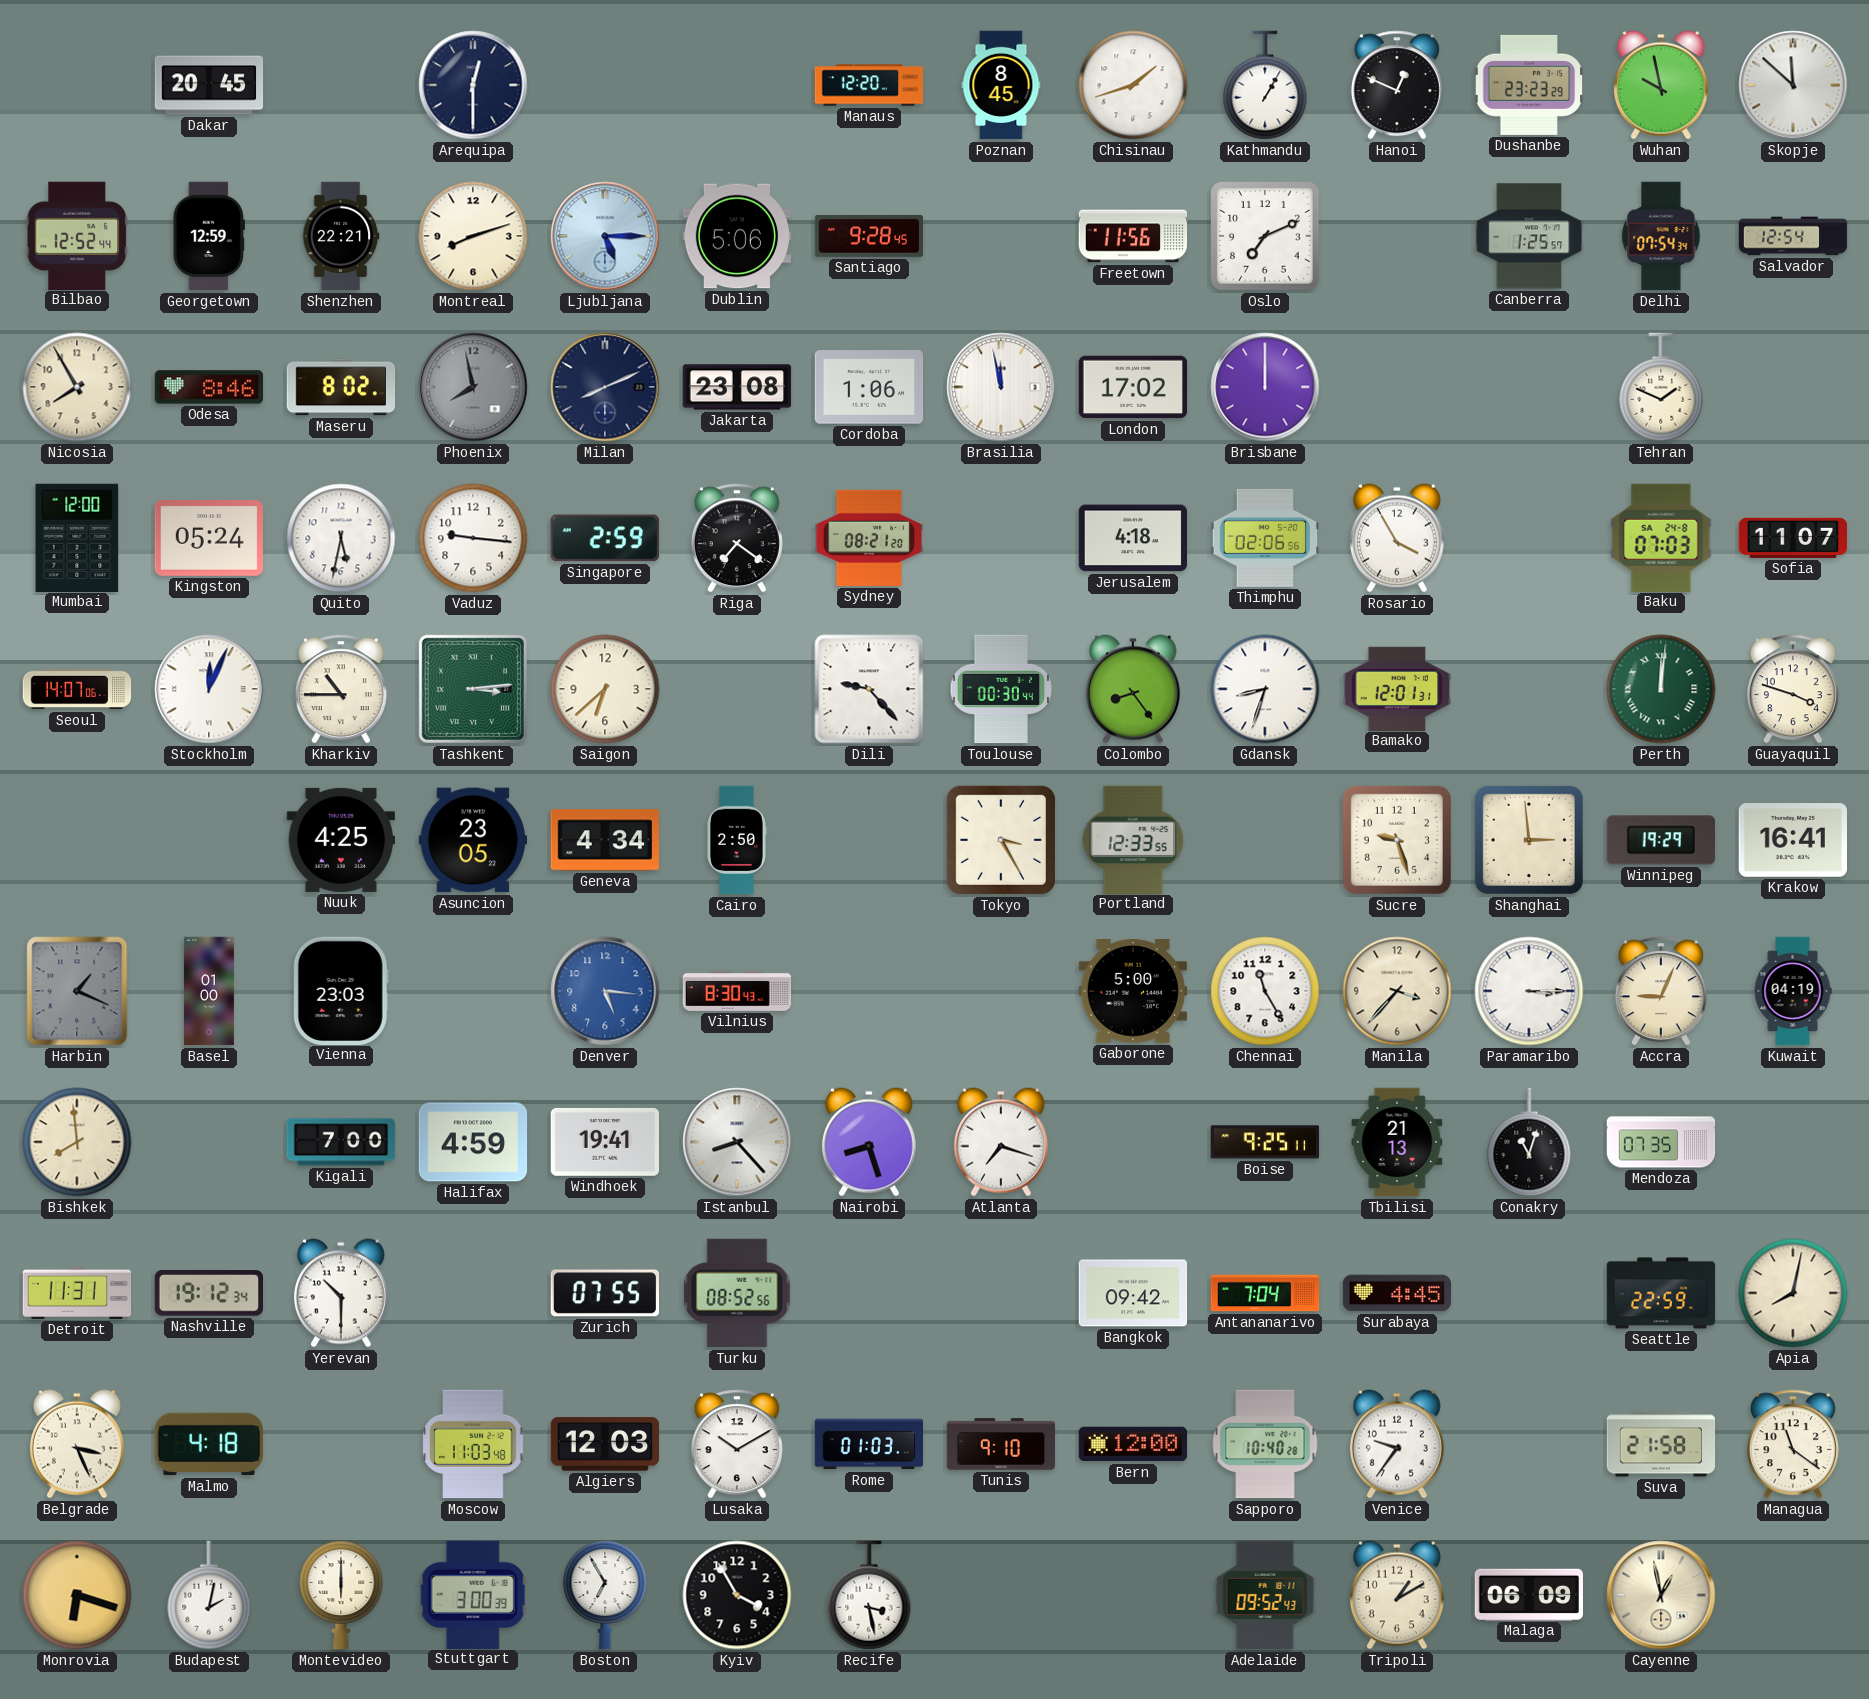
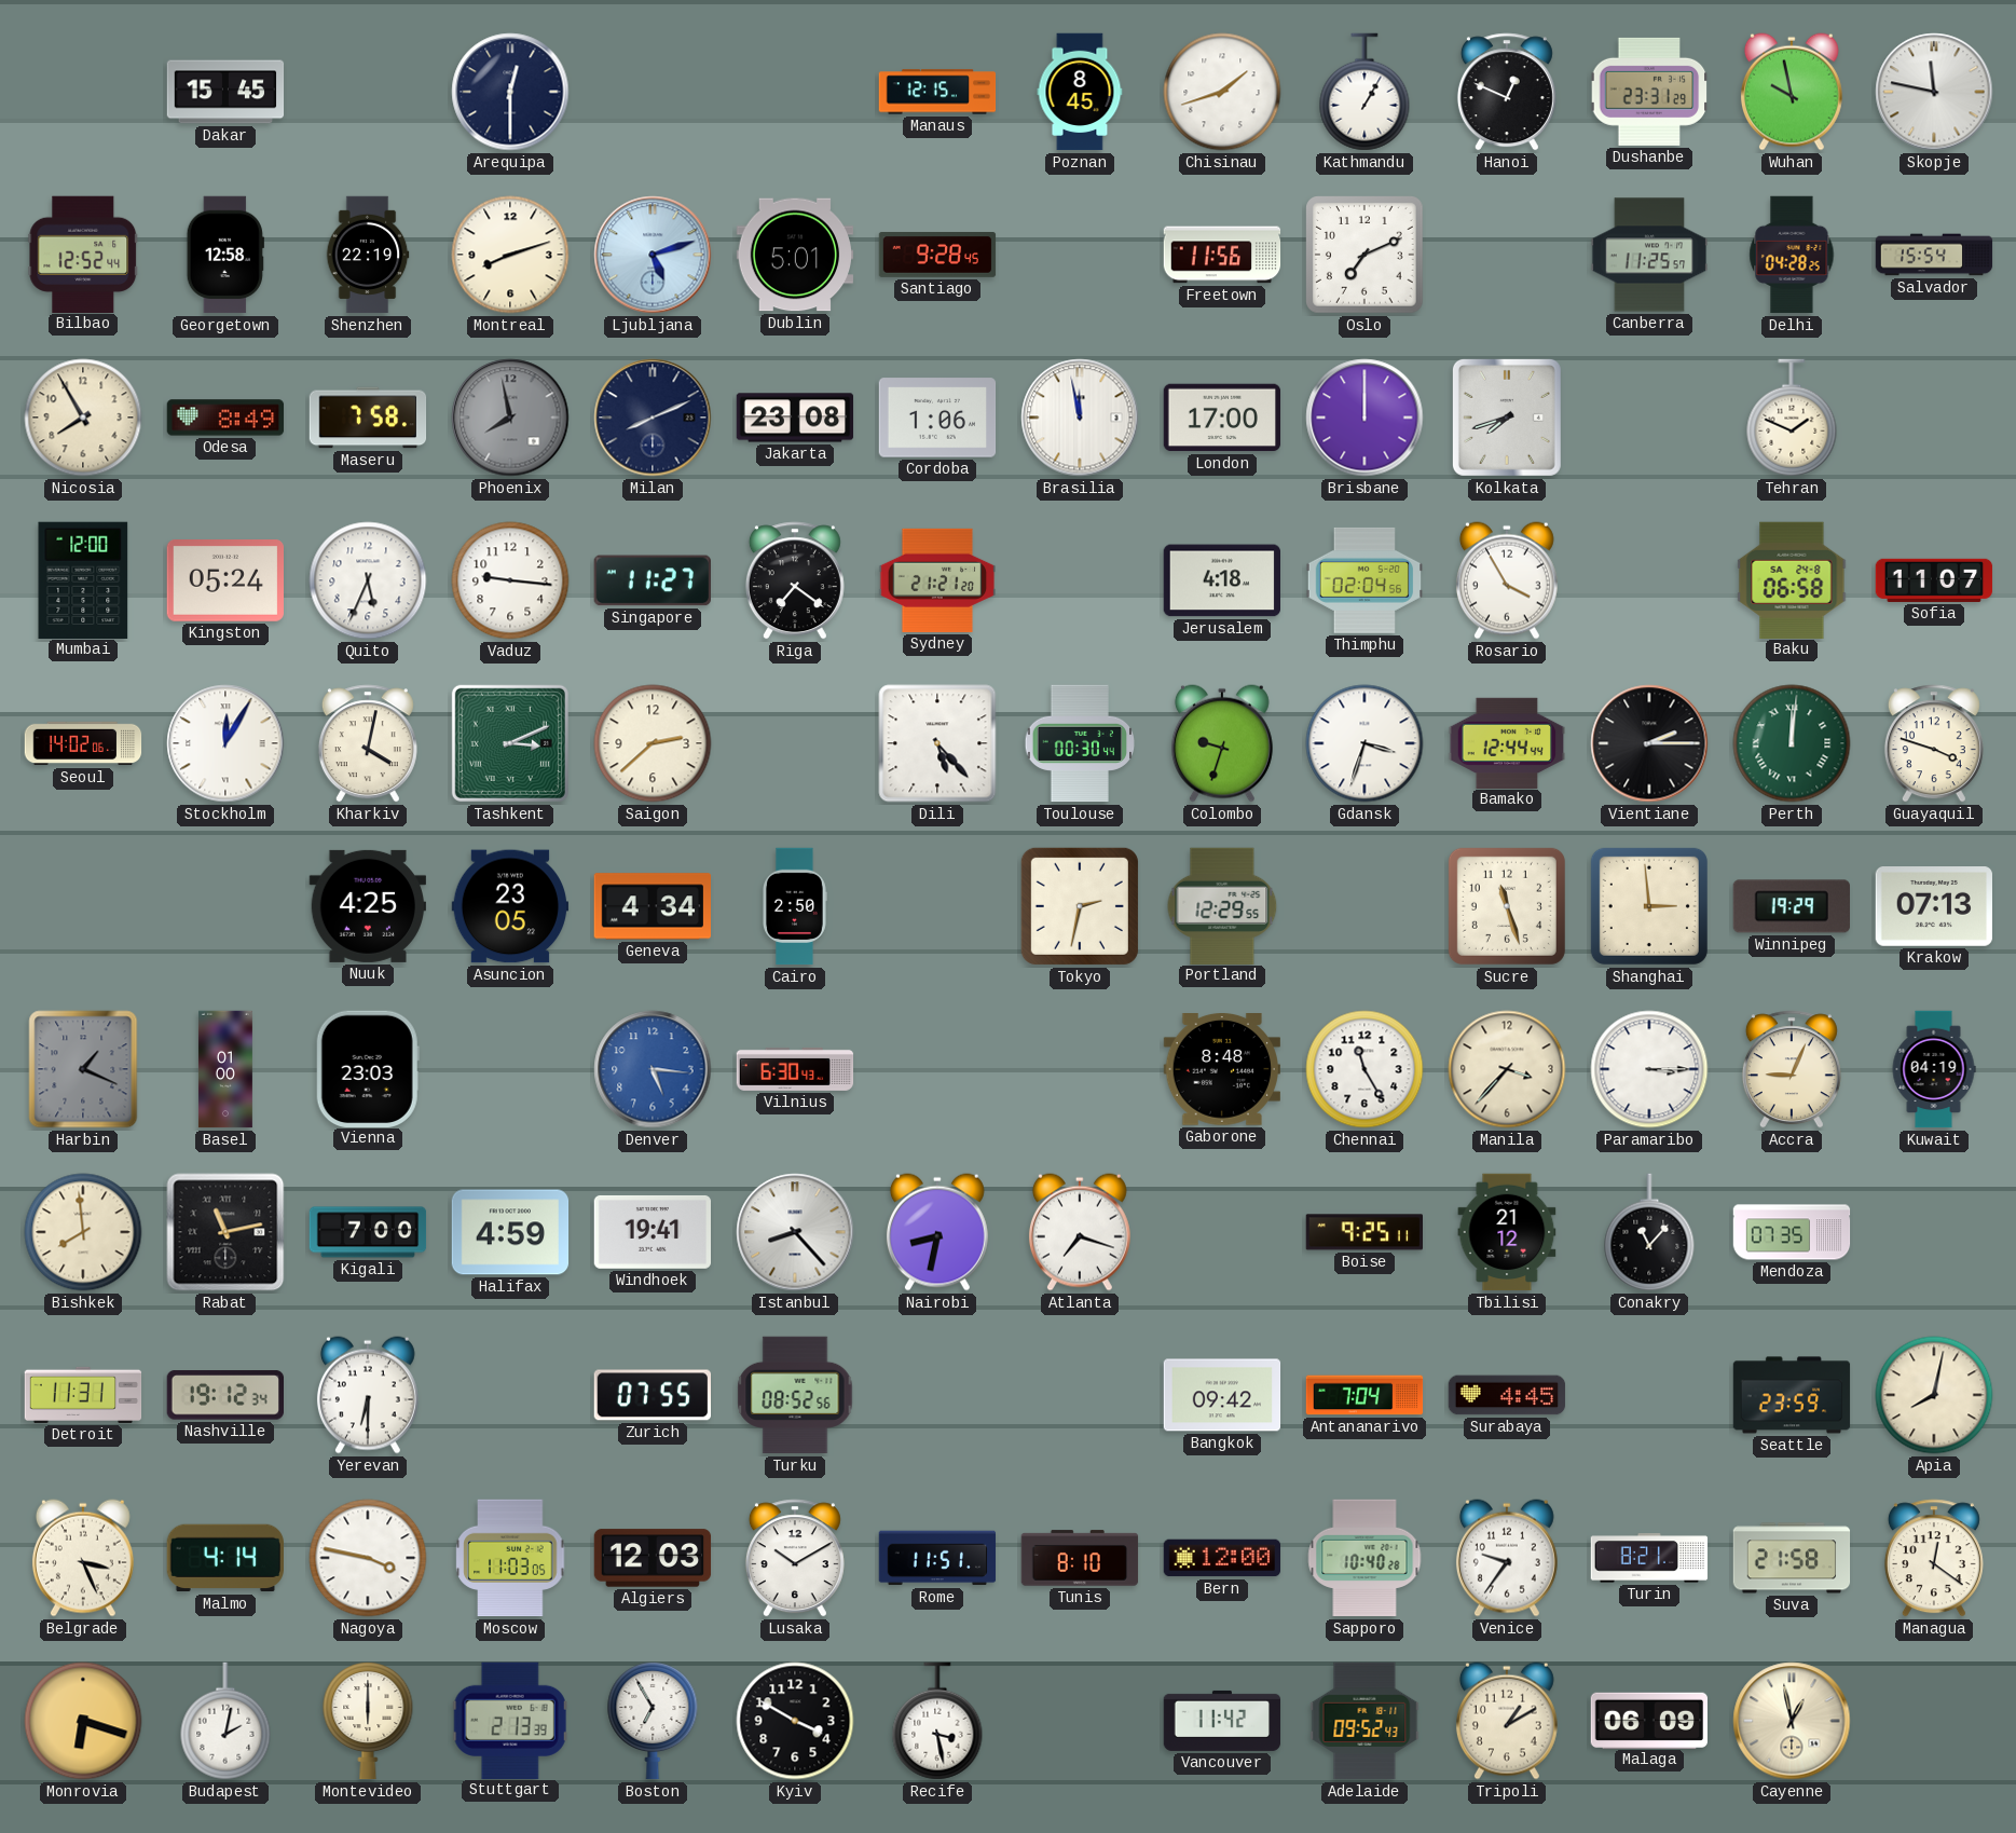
Dakar: 20:45 -> 15:45
Manaus: 12:20 -> 12:15
Dushanbe: 23:23 -> 23:31
Skopje: 11:52 -> 11:47
Georgetown: 12:59 -> 12:58
Shenzhen: 22:21 -> 22:19
Ljubljana: 5:15 -> 5:12
Dublin: 5:06 -> 5:01
Canberra: 1:25 -> 11:25
Delhi: 07:54 -> 04:28
Salvador: 12:54 -> 15:54
Odesa: 8:46 -> 8:49
Maseru: 8:02 -> 7:58
London: 17:02 -> 17:00
Kolkata: none -> 7:42
Quito: 5:32 -> 5:34
Singapore: 2:59 -> 11:27
Sydney: 08:21 -> 21:21
Thimphu: 02:06 -> 02:04
Baku: 07:03 -> 06:58
Seoul: 14:07 -> 14:02
Stockholm: 12:04 -> 12:05
Kharkiv: 10:45 -> 4:02
Tashkent: 3:14 -> 3:11
Saigon: 6:38 -> 2:38
Dili: 9:23 -> 5:23
Colombo: 8:24 -> 9:33
Gdansk: 8:33 -> 3:33
Bamako: 12:01 -> 12:44
Vientiane: none -> 2:15
Tokyo: 3:25 -> 2:32
Portland: 12:33 -> 12:29
Sucre: 9:27 -> 11:27
Krakow: 16:41 -> 07:13
Vilnius: 8:30 -> 6:30
Gaborone: 5:00 -> 8:48
Rabat: none -> 11:13
Nairobi: 8:27 -> 8:32
Tbilisi: 21:13 -> 21:12
Conakry: 11:03 -> 11:07
Yerevan: 10:30 -> 6:30
Seattle: 22:59 -> 23:59
Malmo: 4:18 -> 4:14
Nagoya: none -> 3:47
Moscow: 11:03:48 -> 11:03:05
Rome: 01:03 -> 11:51
Tunis: 9:10 -> 8:10
Turin: none -> 8:21
Managua: 11:21 -> 12:21
Stuttgart: 3:00 -> 2:13
Kyiv: 3:55 -> 3:50
Vancouver: none -> 11:42
